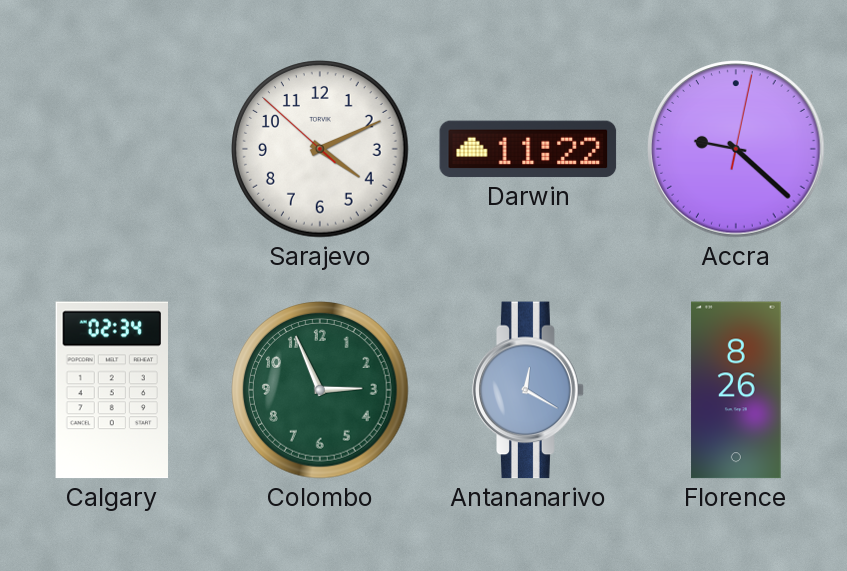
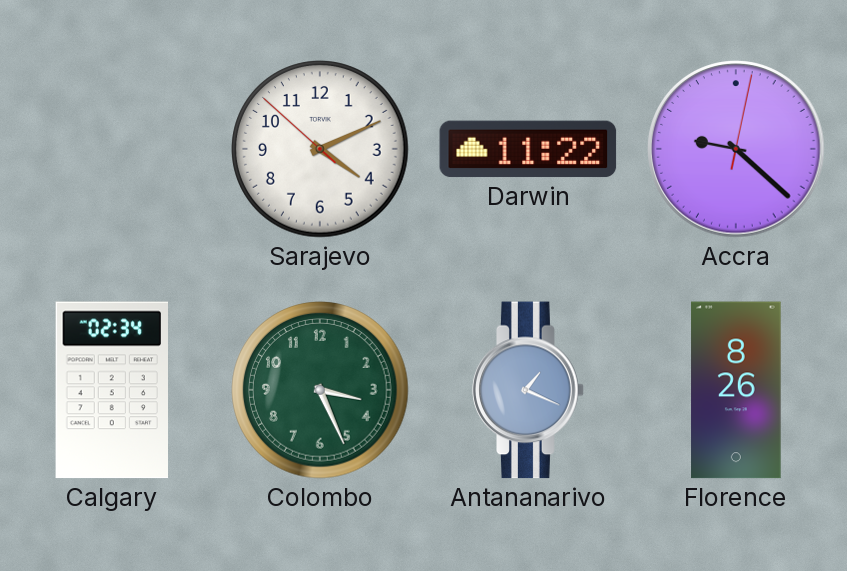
Colombo: 2:56 -> 3:26
Antananarivo: 12:20 -> 1:19
